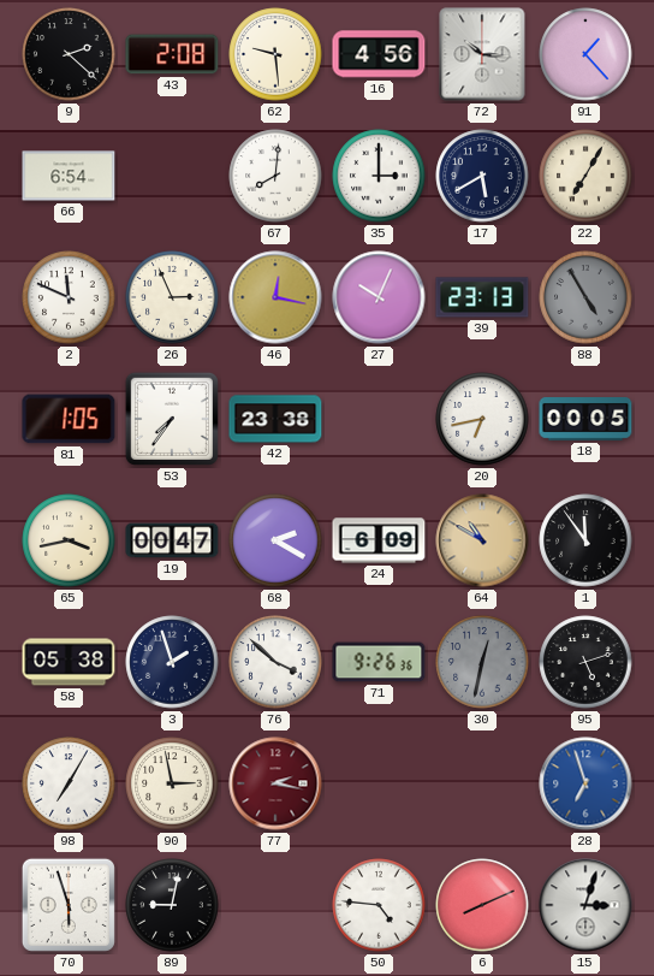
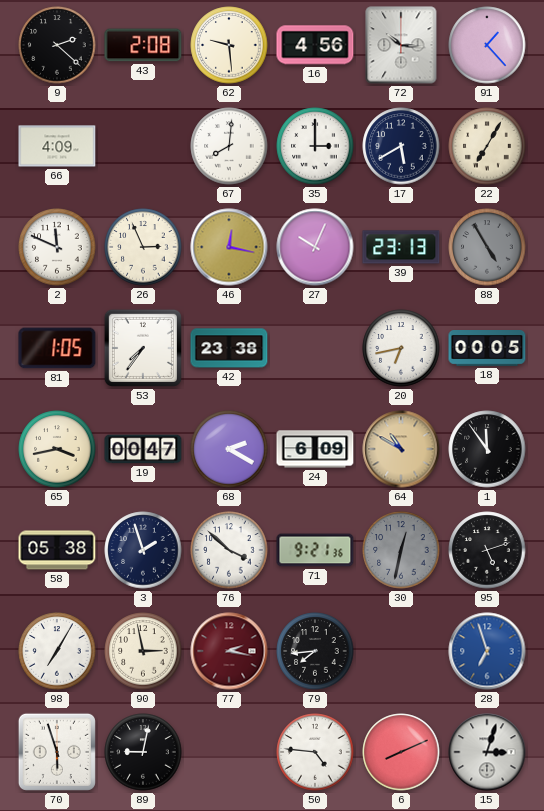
66: 6:54 -> 4:09
71: 9:26 -> 9:21
79: none -> 7:44
